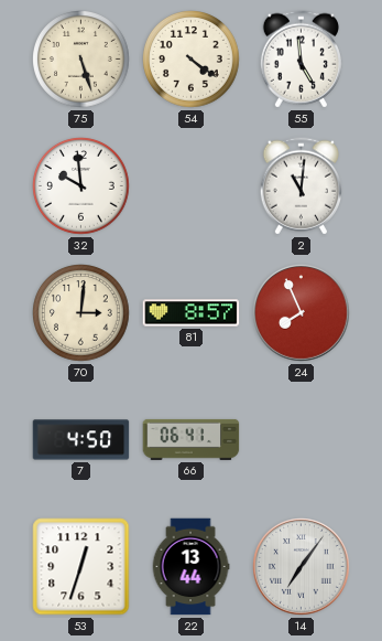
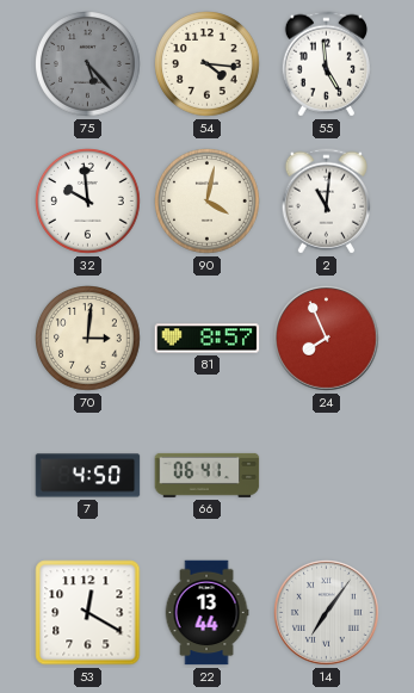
75: 5:27 -> 5:23
75 dial: cream -> grey
54: 4:21 -> 4:16
90: none -> 4:02
53: 12:33 -> 12:20
